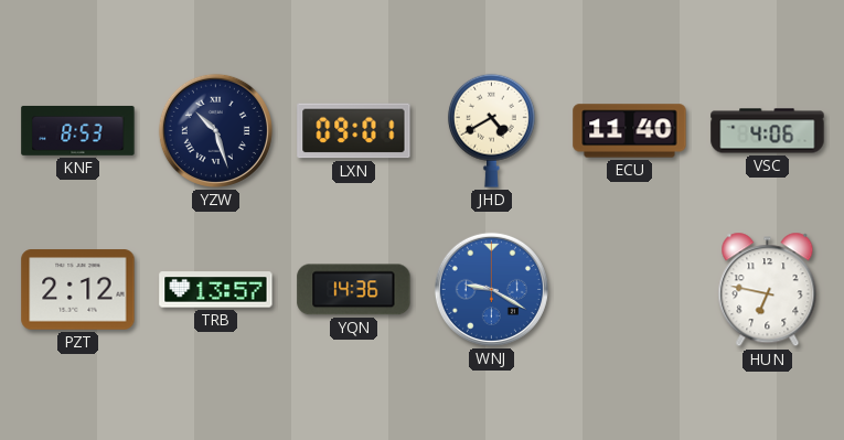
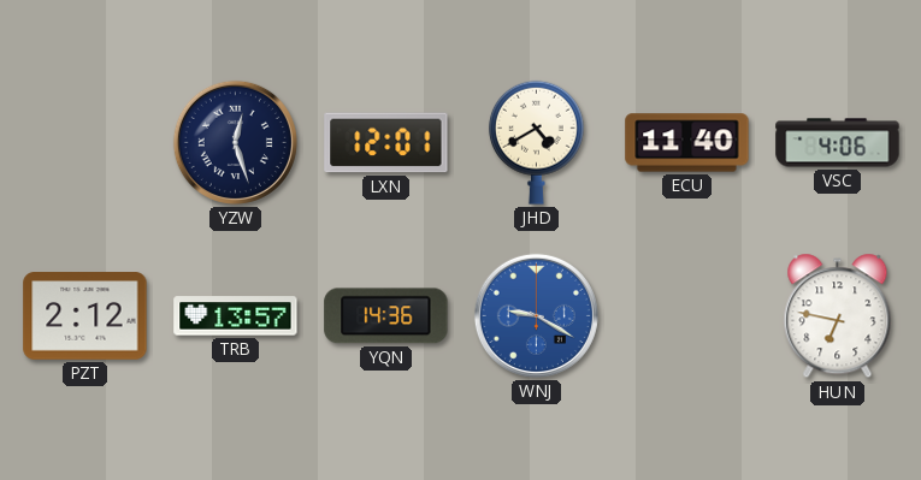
KNF: 8:53 -> none
YZW: 10:27 -> 12:27
LXN: 09:01 -> 12:01
